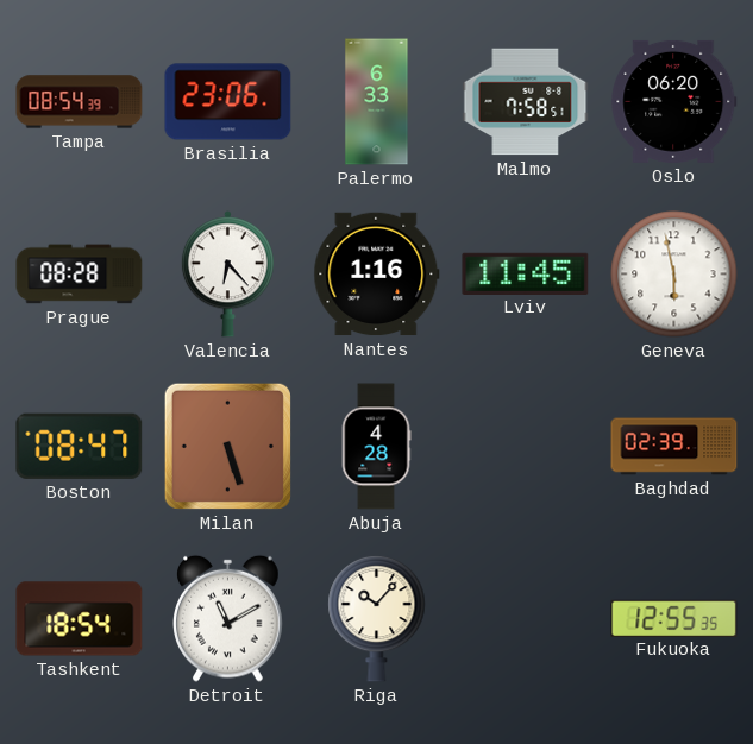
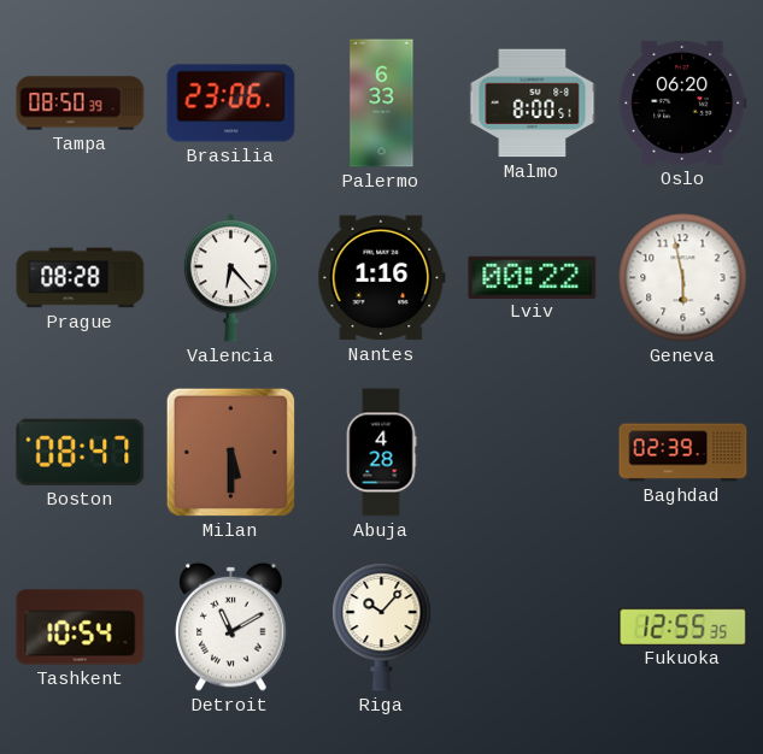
Tampa: 08:54 -> 08:50
Malmo: 7:58 -> 8:00
Lviv: 11:45 -> 00:22
Milan: 5:27 -> 5:30
Tashkent: 18:54 -> 10:54
